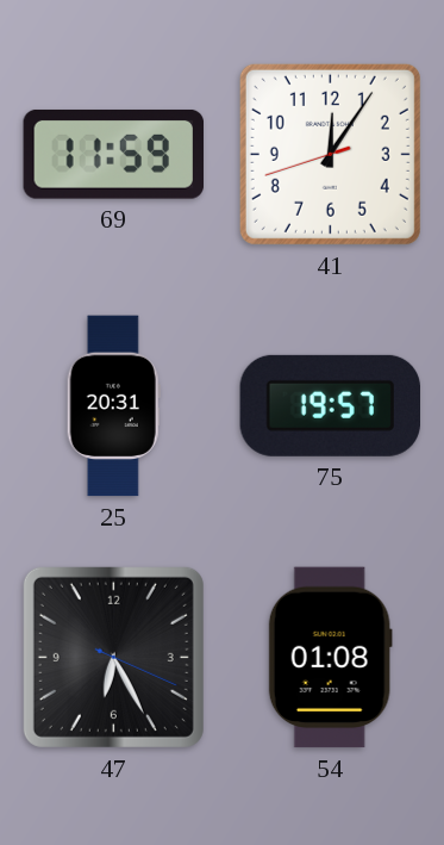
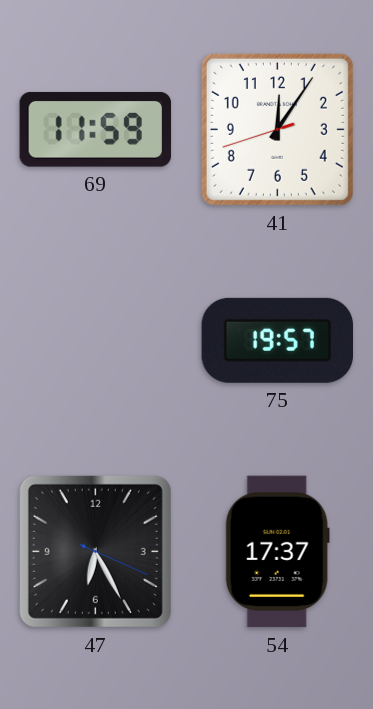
25: 20:31 -> none
54: 01:08 -> 17:37
